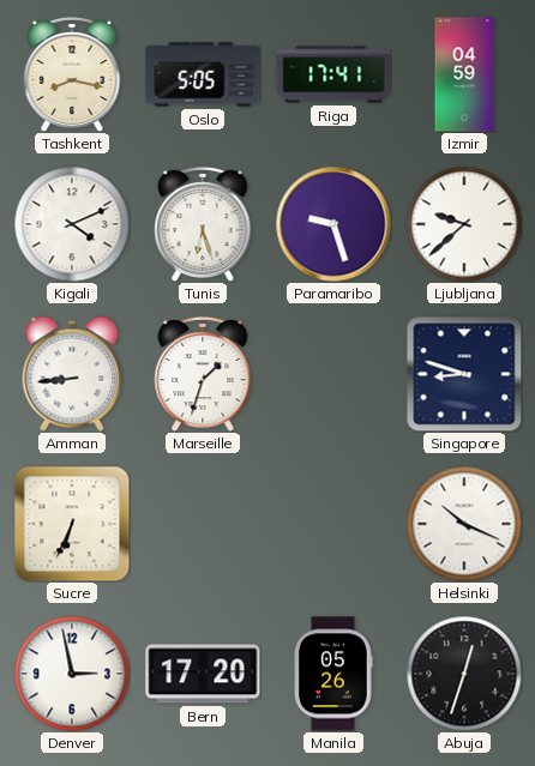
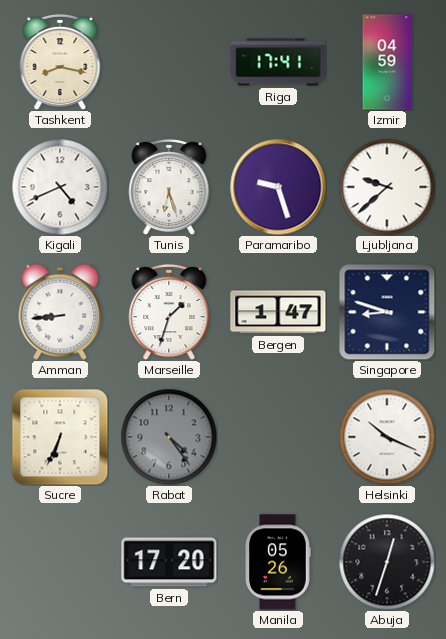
Oslo: 5:05 -> none
Kigali: 4:11 -> 4:41
Bergen: none -> 1:47
Rabat: none -> 4:24
Denver: 2:58 -> none
